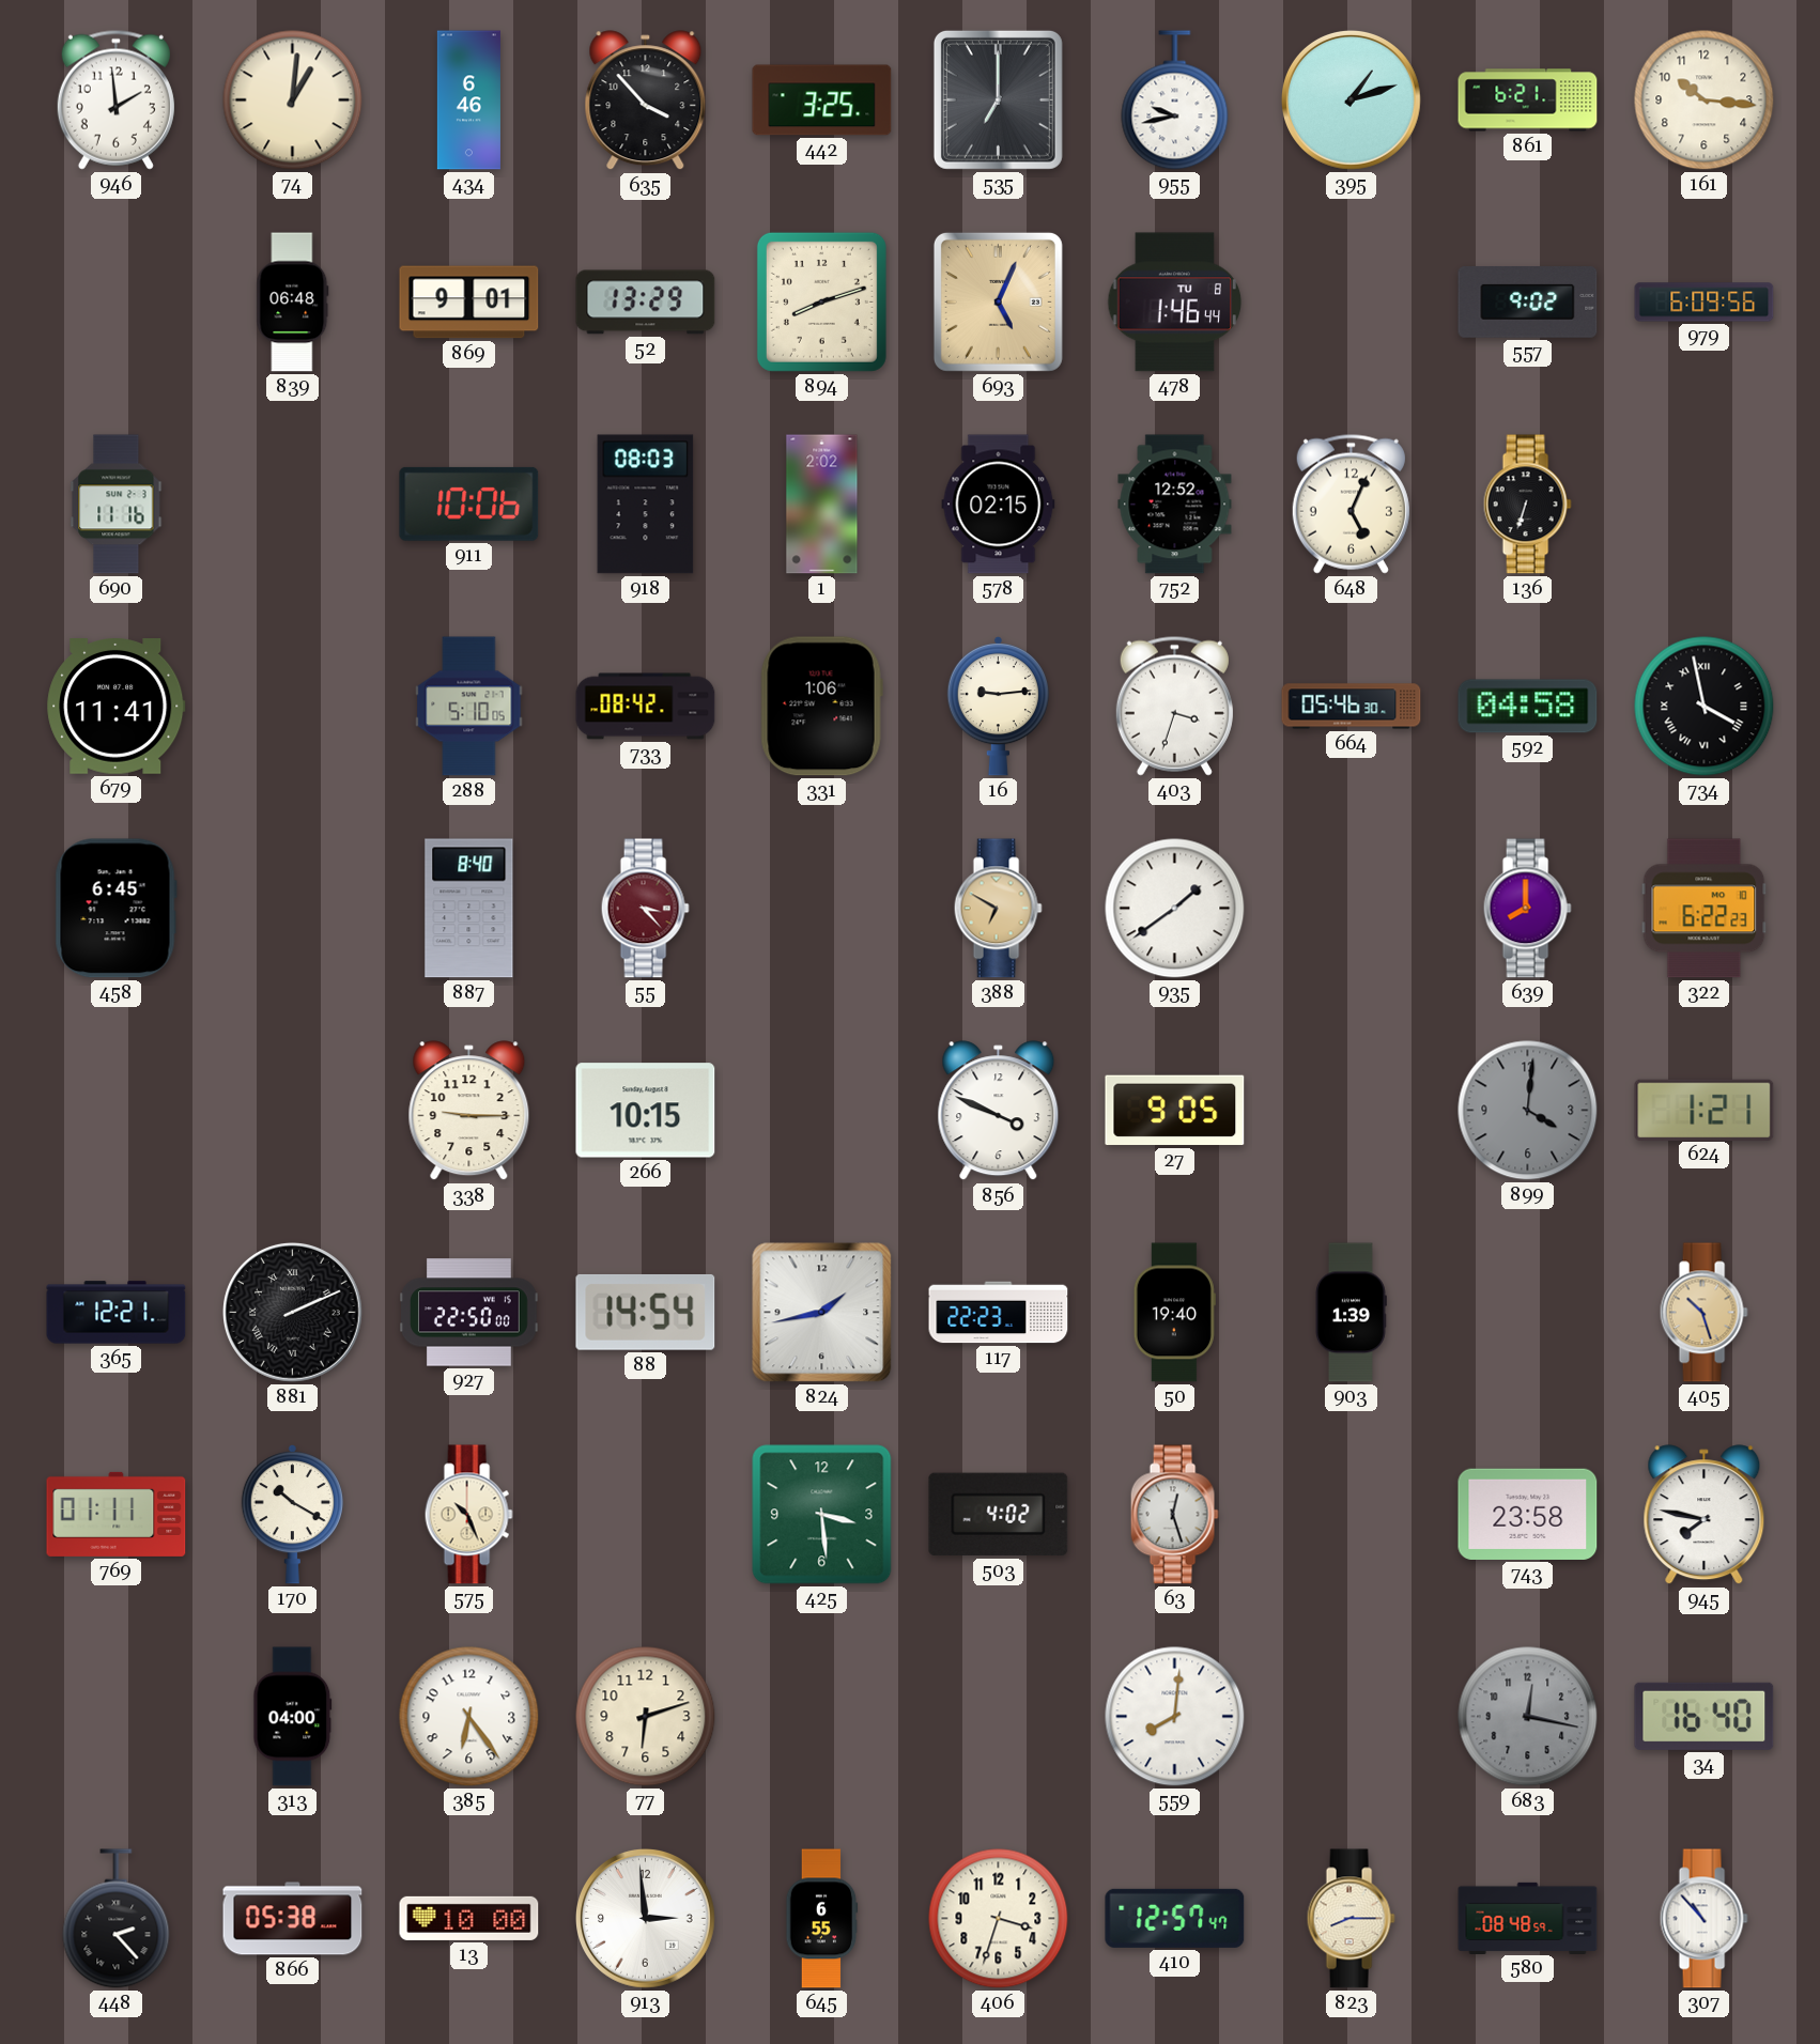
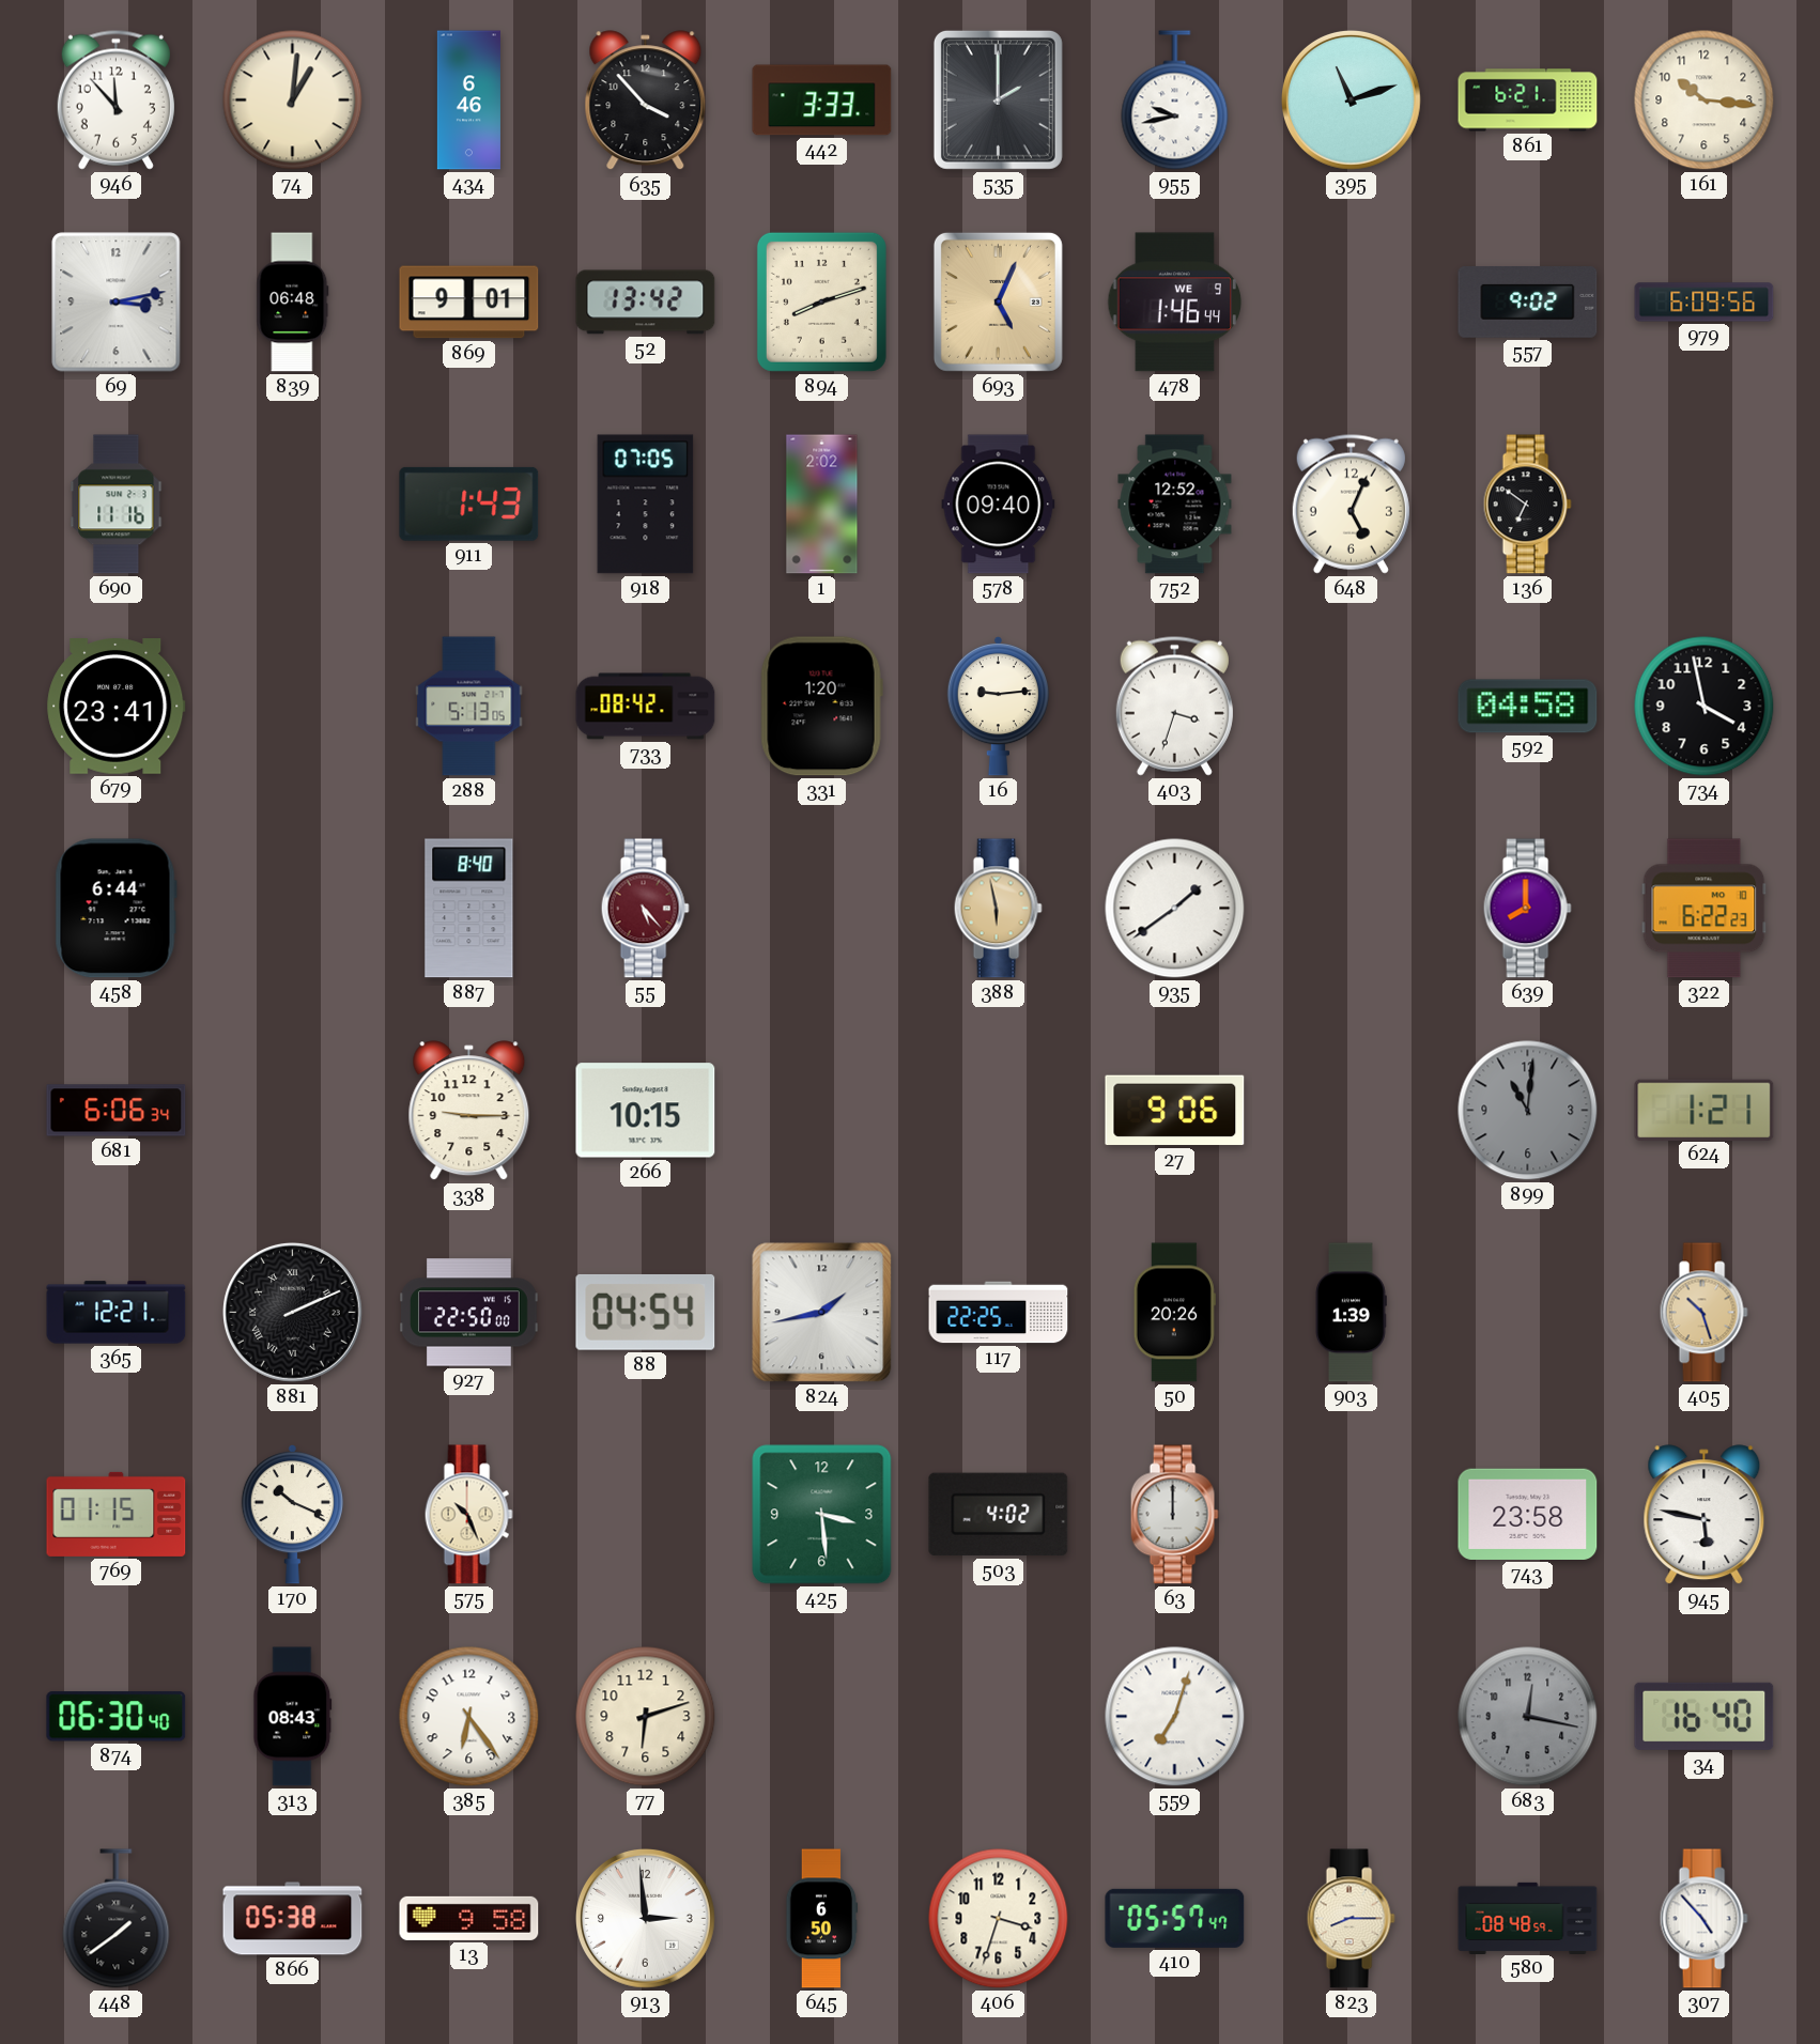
946: 1:59 -> 11:53
442: 3:25 -> 3:33
535: 7:00 -> 2:00
395: 1:12 -> 11:12
69: none -> 3:13
52: 13:29 -> 13:42
478 date: TU 8 -> WE 9
911: 10:06 -> 1:43
918: 08:03 -> 07:05
578: 02:15 -> 09:40
136: 6:33 -> 6:51
679: 11:41 -> 23:41
288: 5:10 -> 5:13
331: 1:06 -> 1:20
664: 05:46 -> none
734 numerals: Roman -> Arabic
458: 6:45 -> 6:44
55: 3:23 -> 5:23
388: 6:50 -> 5:58
681: none -> 6:06
856: 3:49 -> none
27: 9:05 -> 9:06
899: 4:01 -> 11:01
88: 14:54 -> 04:54
117: 22:23 -> 22:25
50: 19:40 -> 20:26
769: 01:11 -> 01:15
170: 10:20 -> 10:19
63: 12:27 -> 12:00
945: 7:47 -> 5:47
874: none -> 06:30
313: 04:00 -> 08:43
559: 8:01 -> 7:03
448: 2:23 -> 1:39
13: 10:00 -> 9:58
645: 6:55 -> 6:50
410: 12:57 -> 05:57
307: 10:53 -> 4:53
